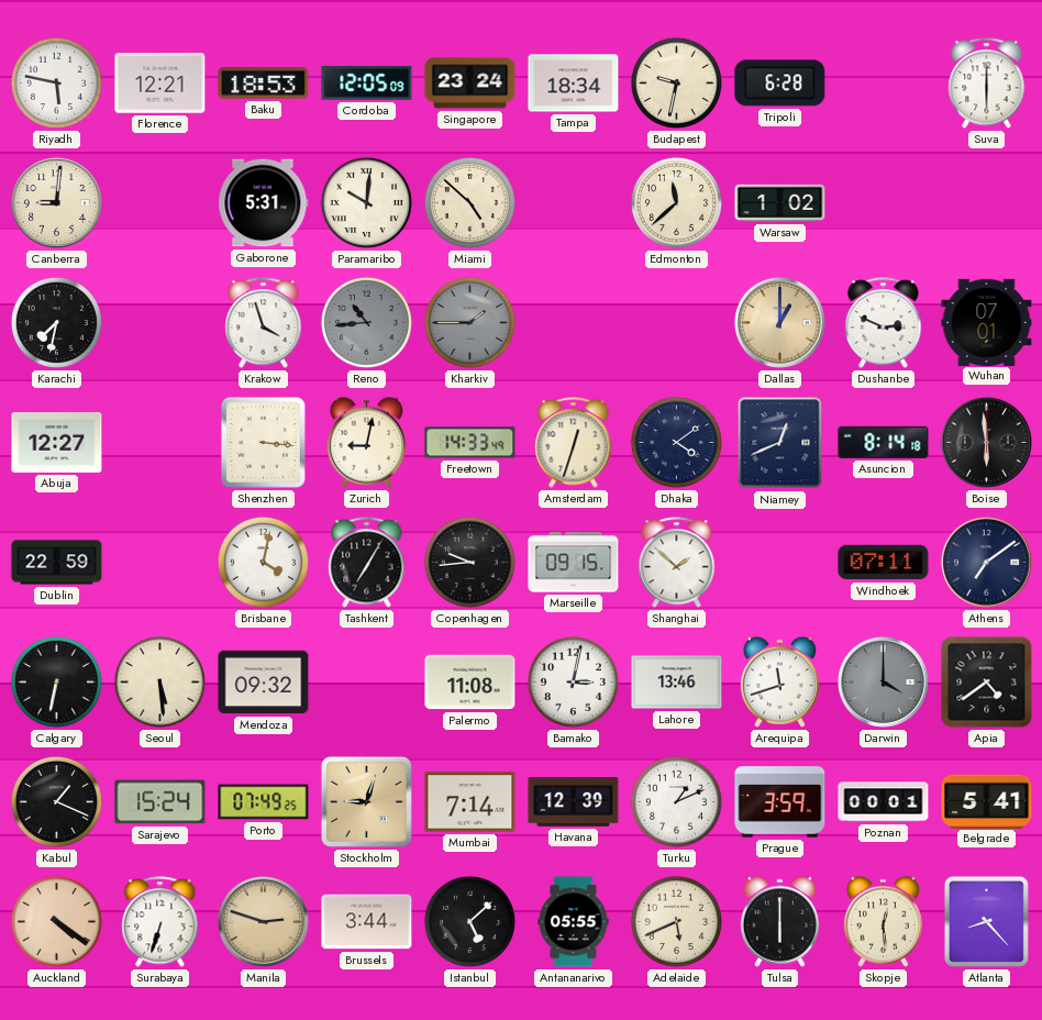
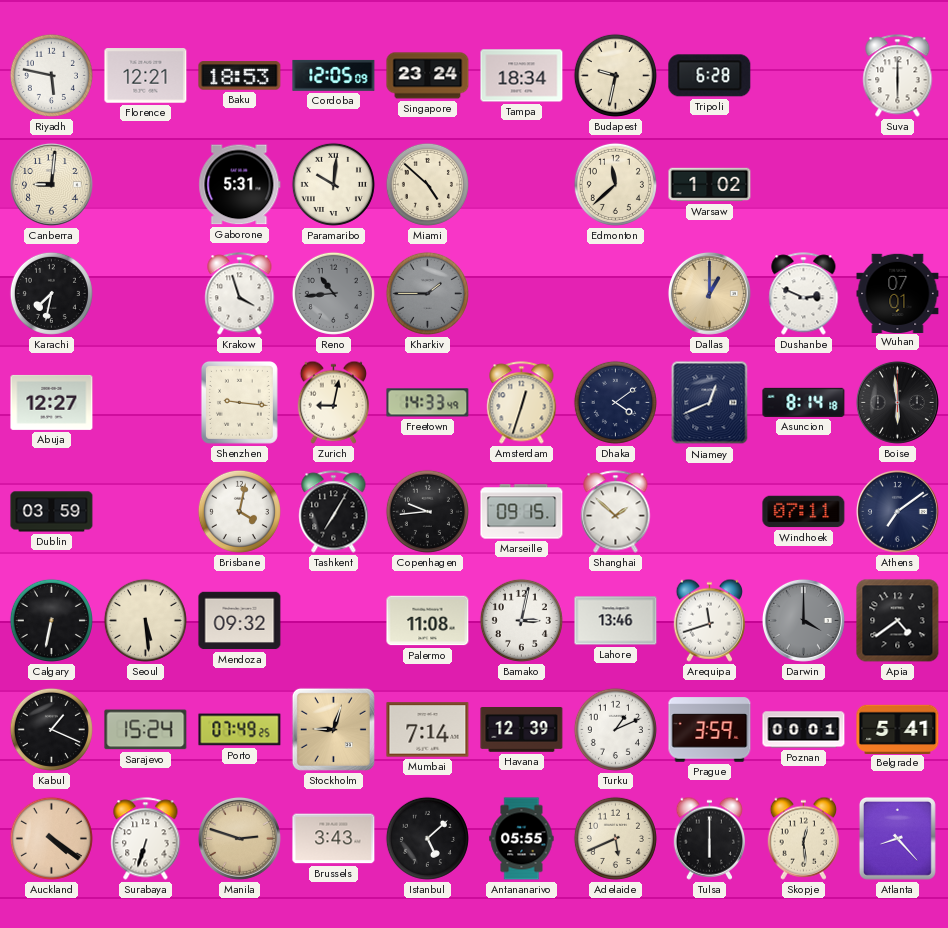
Shenzhen: 3:16 -> 9:16
Dublin: 22:59 -> 03:59
Brussels: 3:44 -> 3:43
